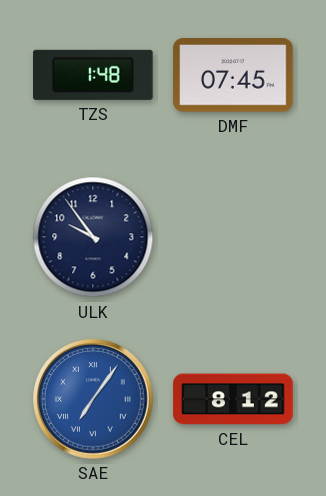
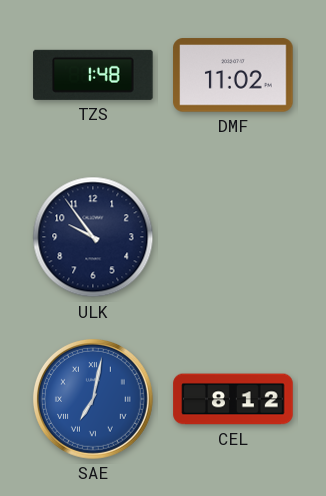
DMF: 07:45 -> 11:02
SAE: 7:06 -> 7:02
